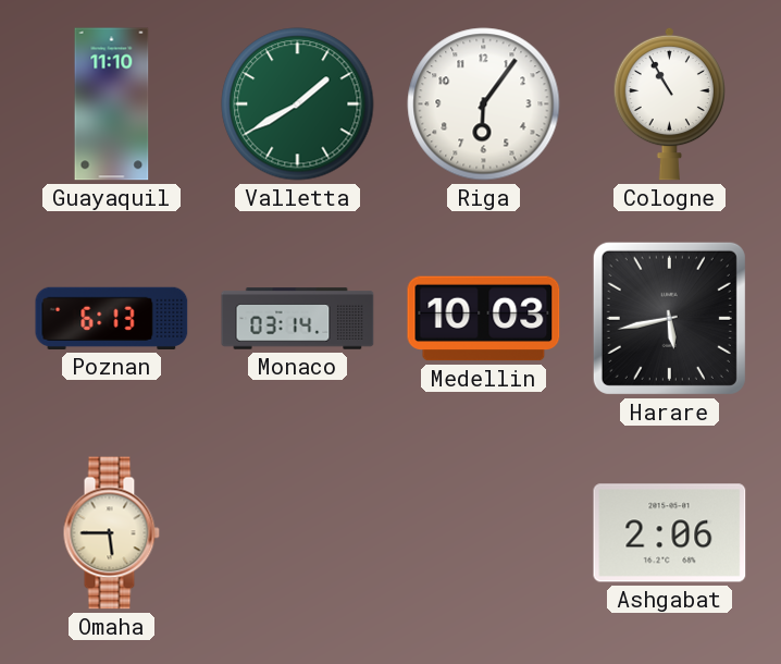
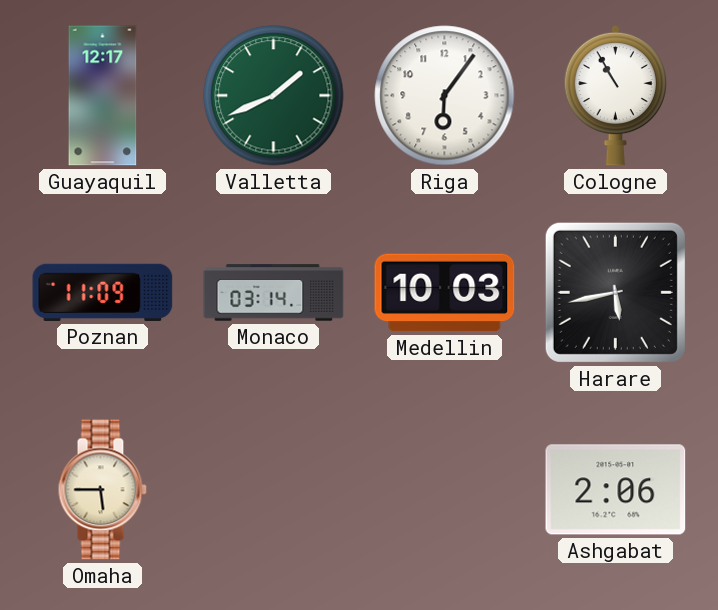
Guayaquil: 11:10 -> 12:17
Valletta: 1:40 -> 1:41
Poznan: 6:13 -> 11:09
